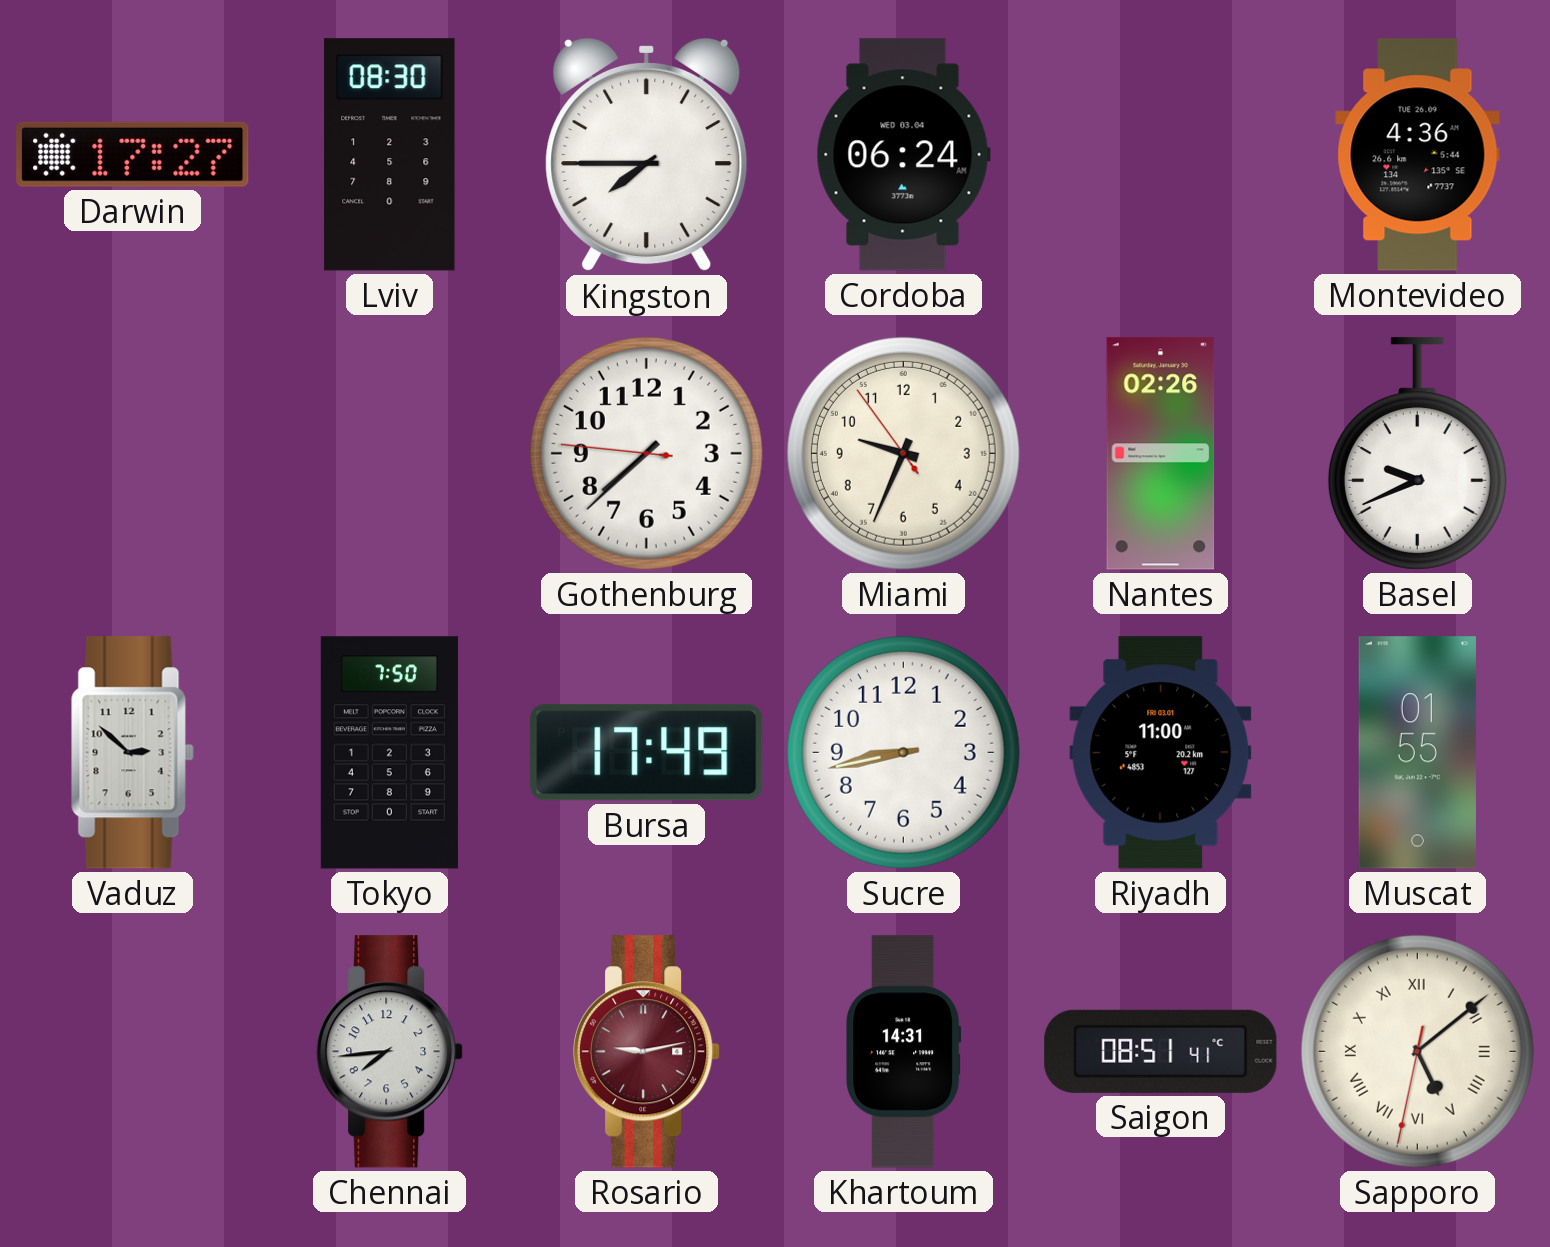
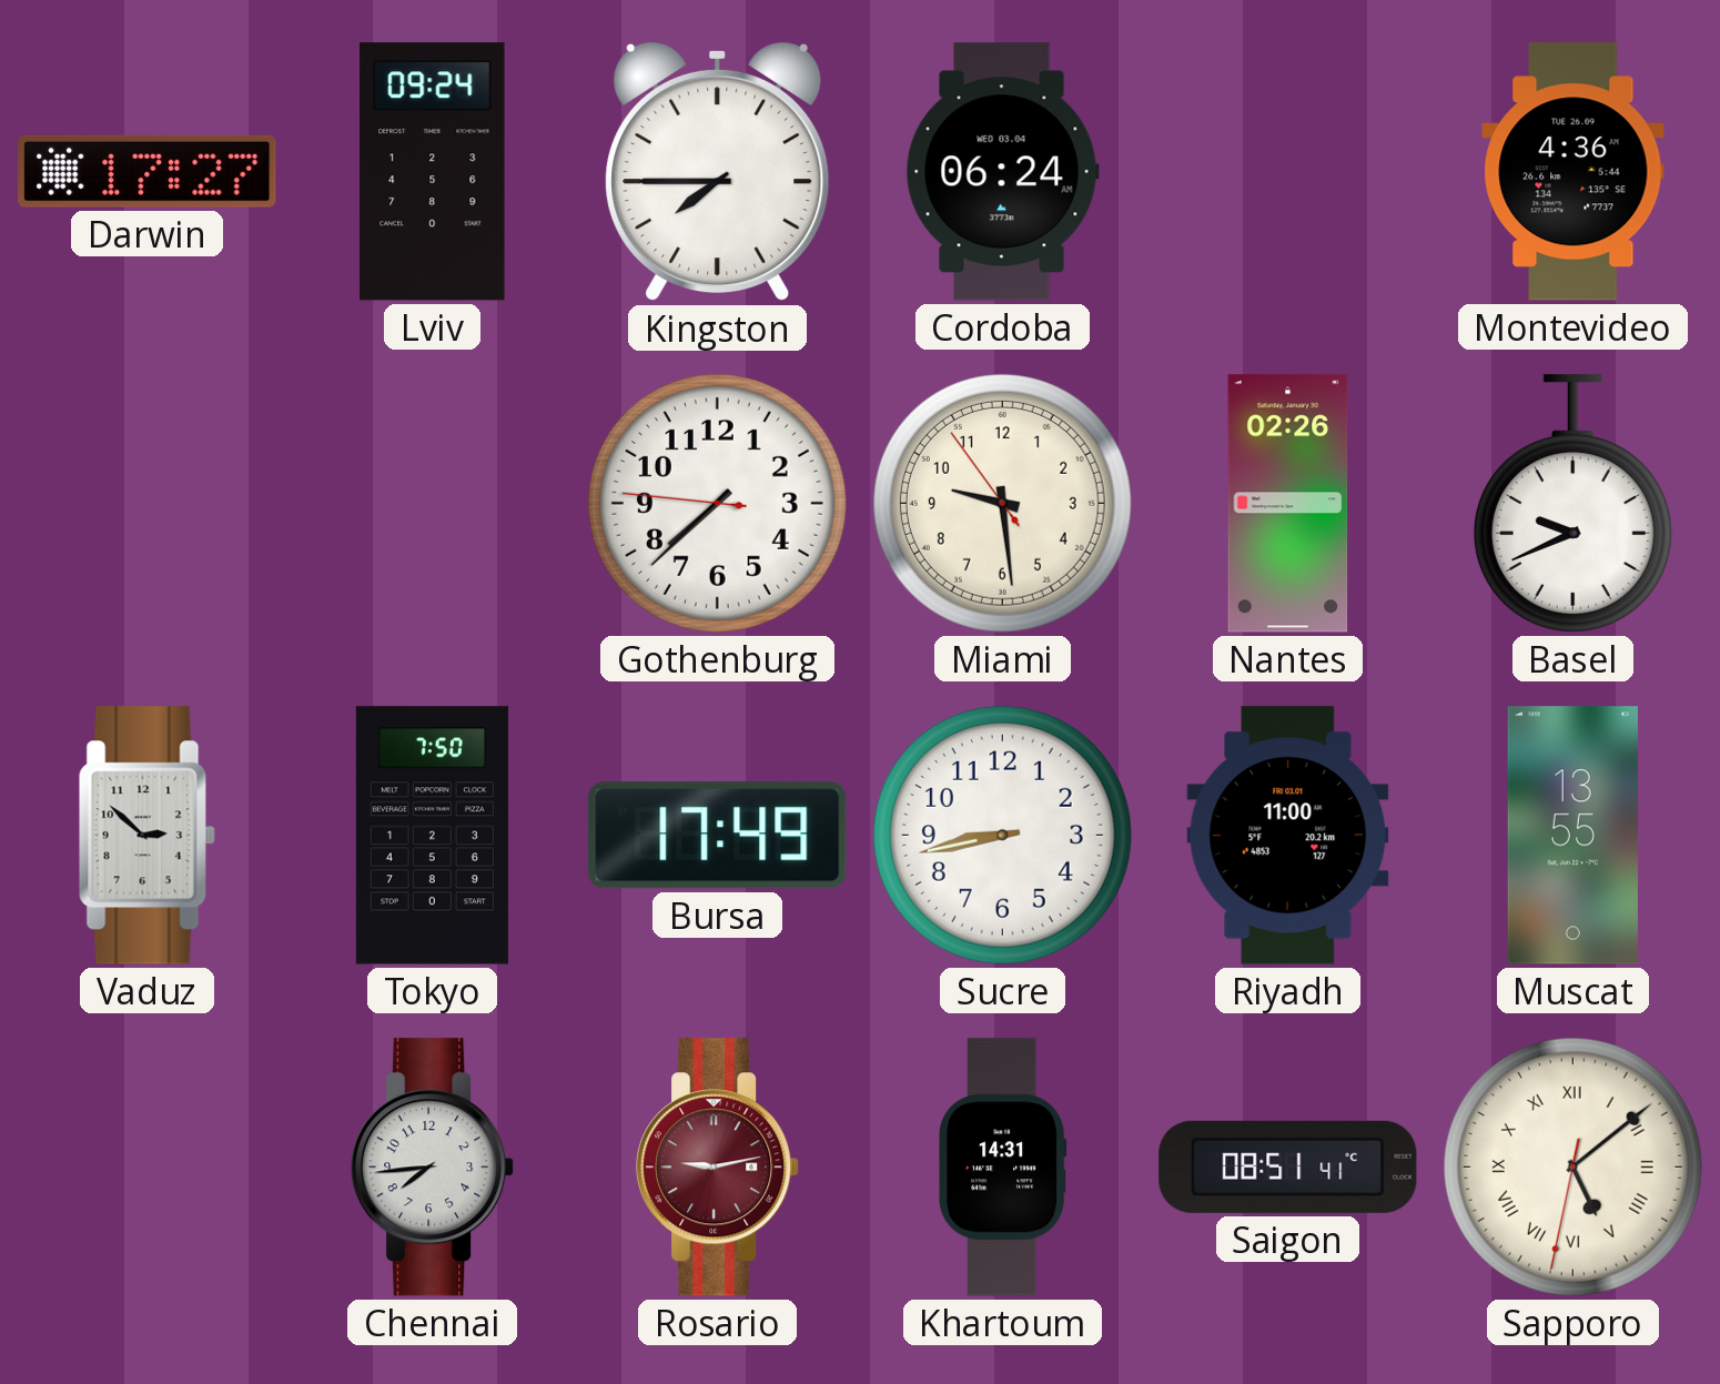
Lviv: 08:30 -> 09:24
Miami: 9:33 -> 9:28
Muscat: 01:55 -> 13:55
